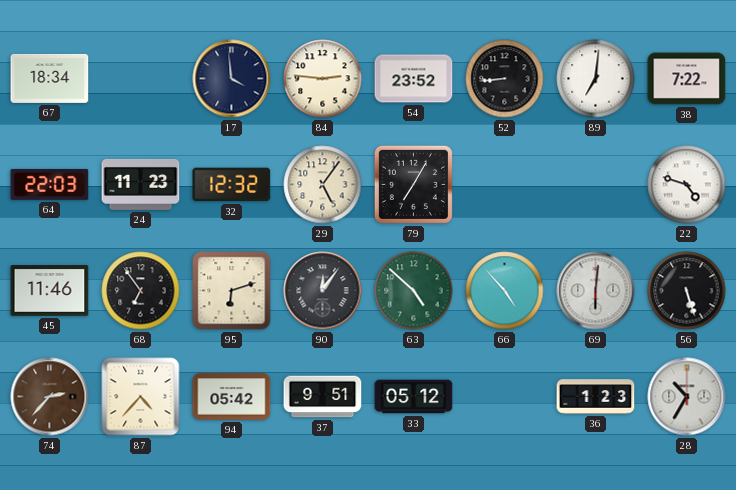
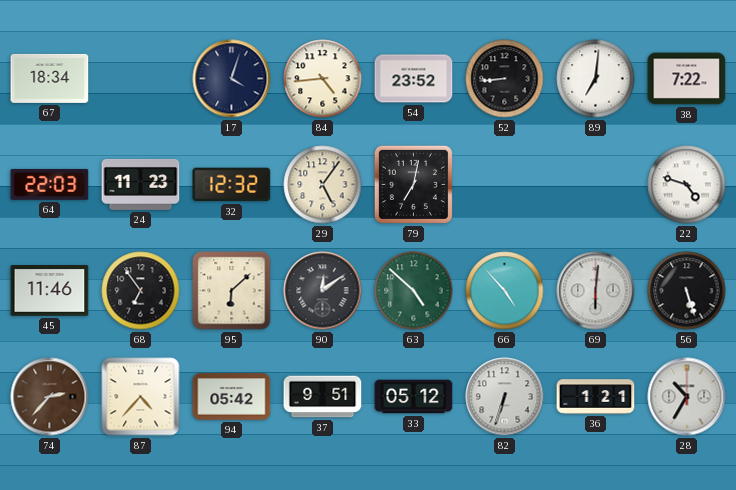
17: 3:59 -> 4:03
84: 2:46 -> 4:44
79: 7:05 -> 7:02
95: 6:12 -> 6:08
90: 12:06 -> 12:09
82: none -> 6:33
36: 1:23 -> 1:21
